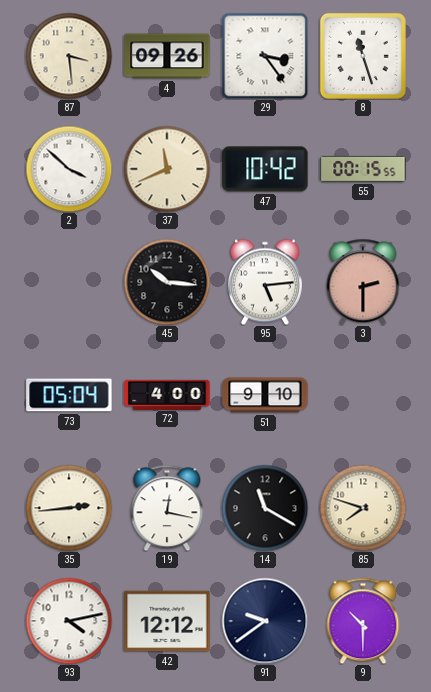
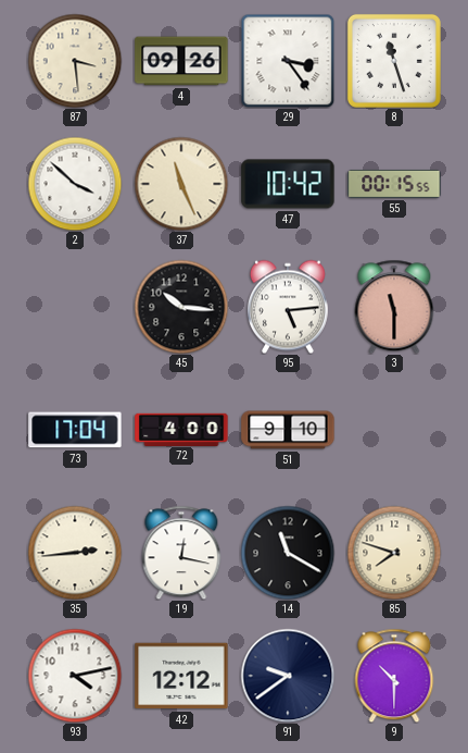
37: 11:41 -> 11:26
3: 2:30 -> 11:30
73: 05:04 -> 17:04
